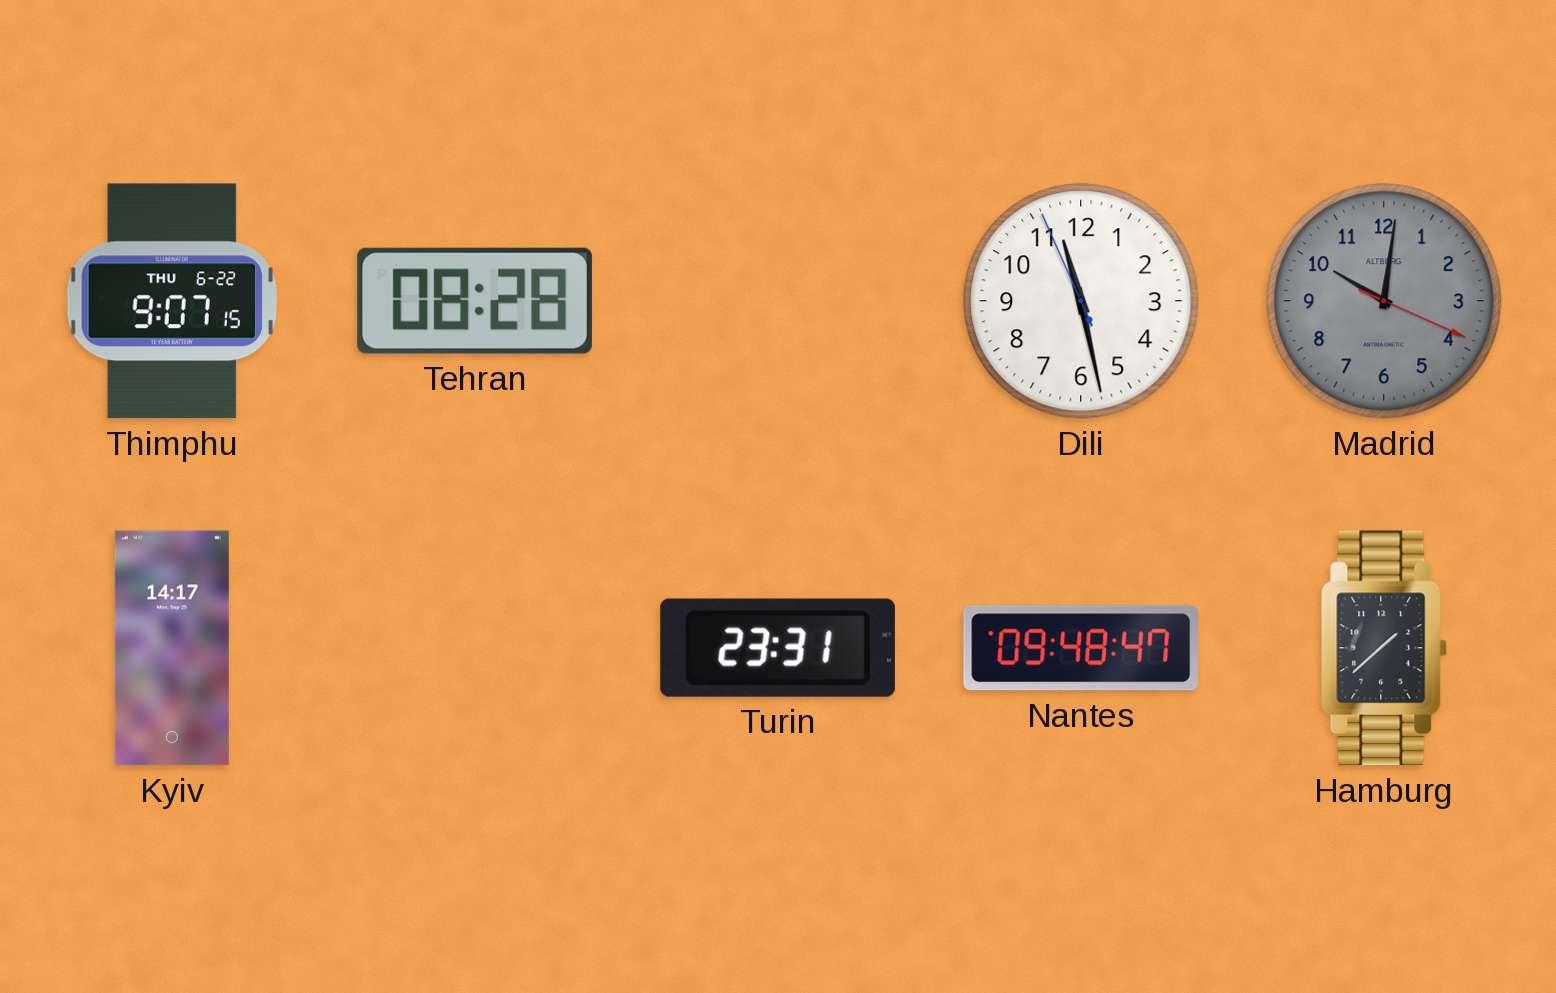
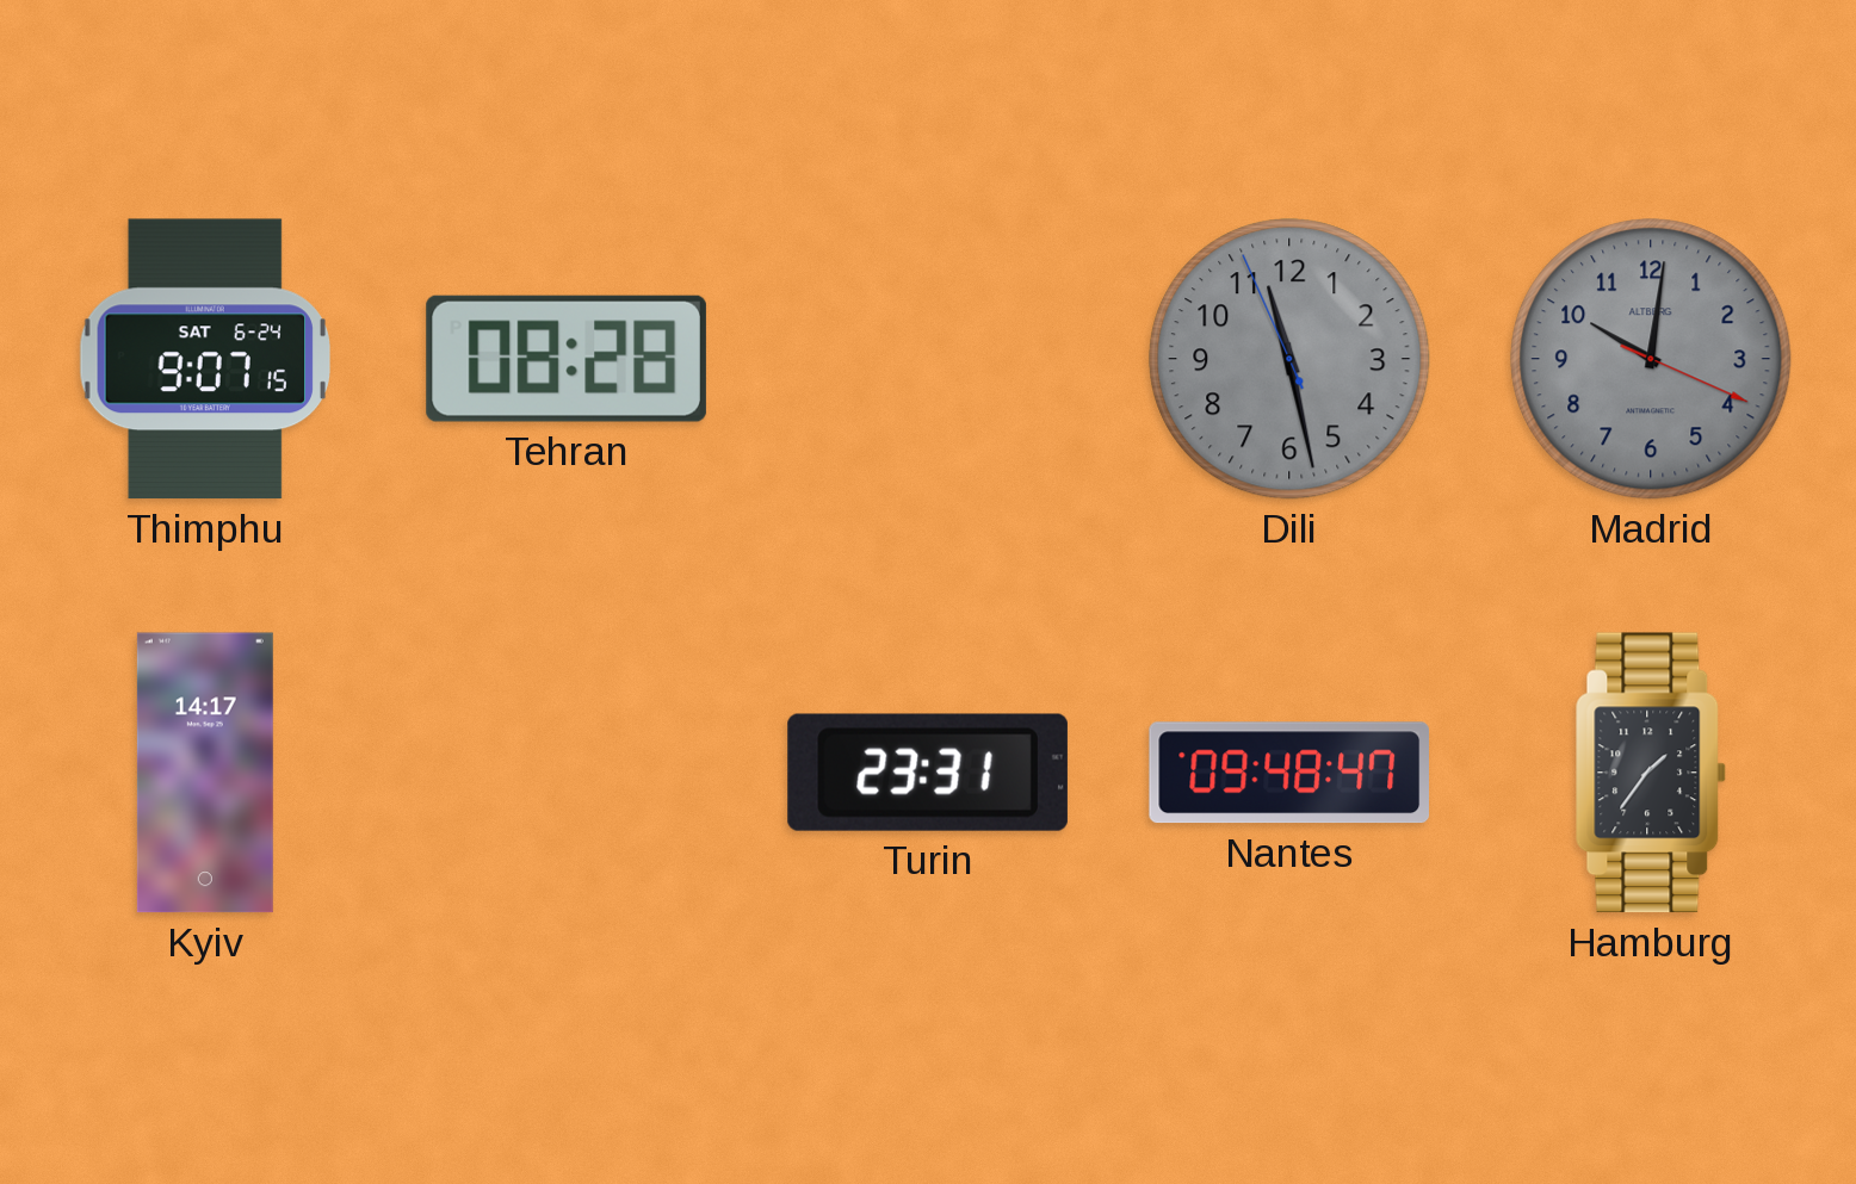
Thimphu date: THU 6-22 -> SAT 6-24
Dili dial: white -> grey
Hamburg: 1:38 -> 1:36
